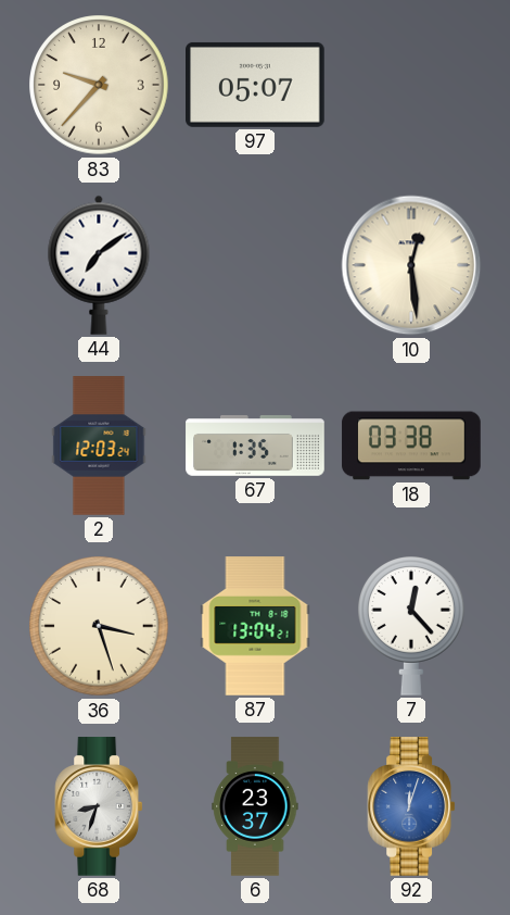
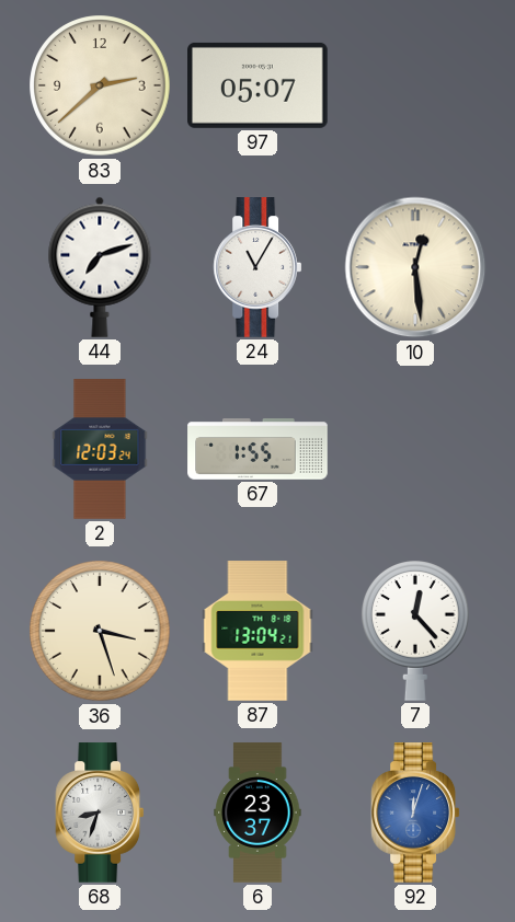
83: 9:37 -> 2:38
44: 7:09 -> 7:12
24: none -> 11:05
67: 1:35 -> 1:55
18: 03:38 -> none
